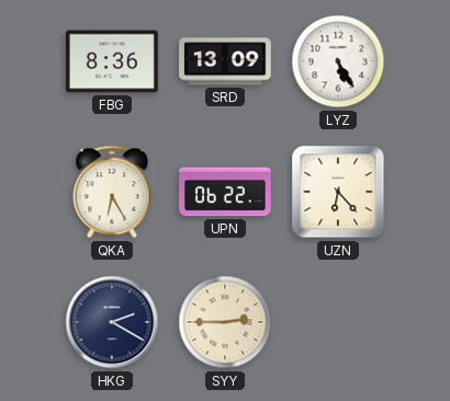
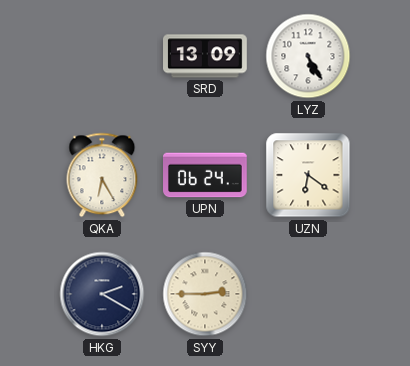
FBG: 8:36 -> none
UPN: 06:22 -> 06:24
UZN: 6:23 -> 6:21
